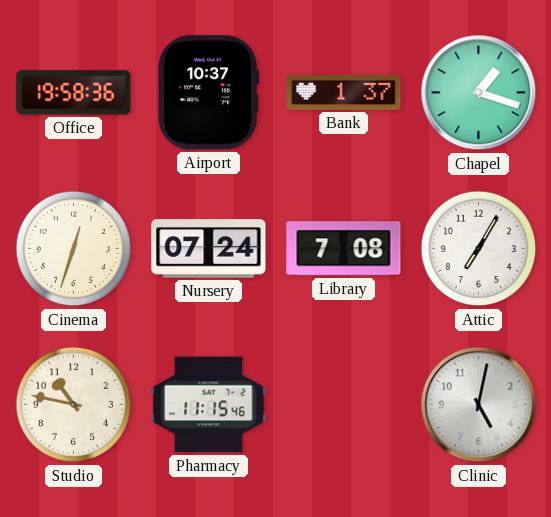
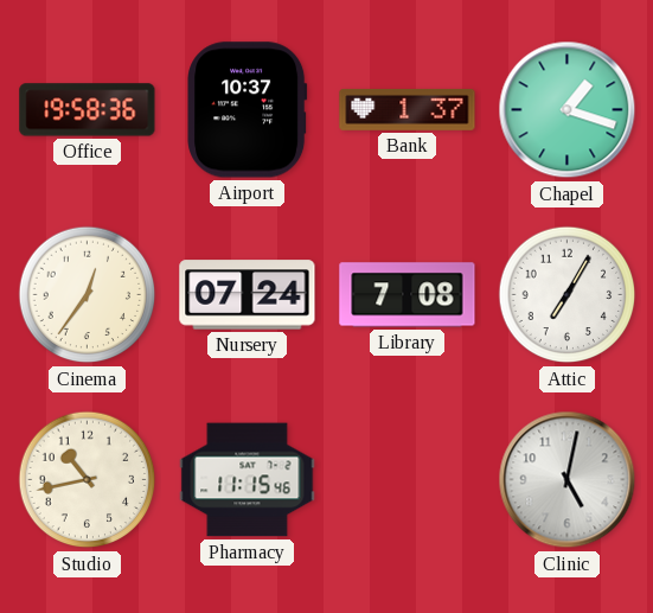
Cinema: 12:33 -> 12:36
Studio: 10:47 -> 10:43
